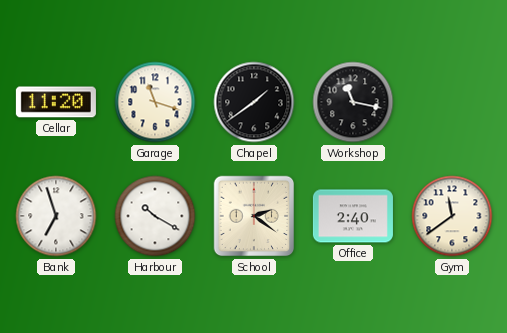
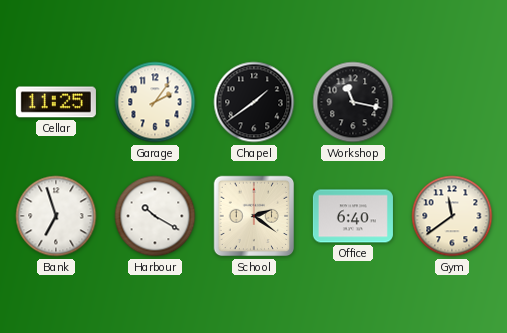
Cellar: 11:20 -> 11:25
Garage: 11:18 -> 2:06
Office: 2:40 -> 6:40
